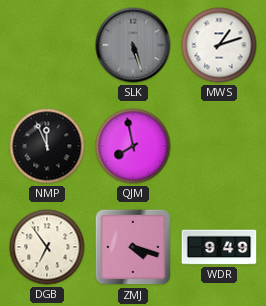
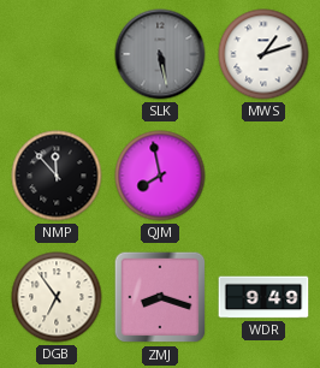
SLK: 5:27 -> 5:28
NMP: 11:56 -> 11:53
ZMJ: 4:18 -> 8:18
